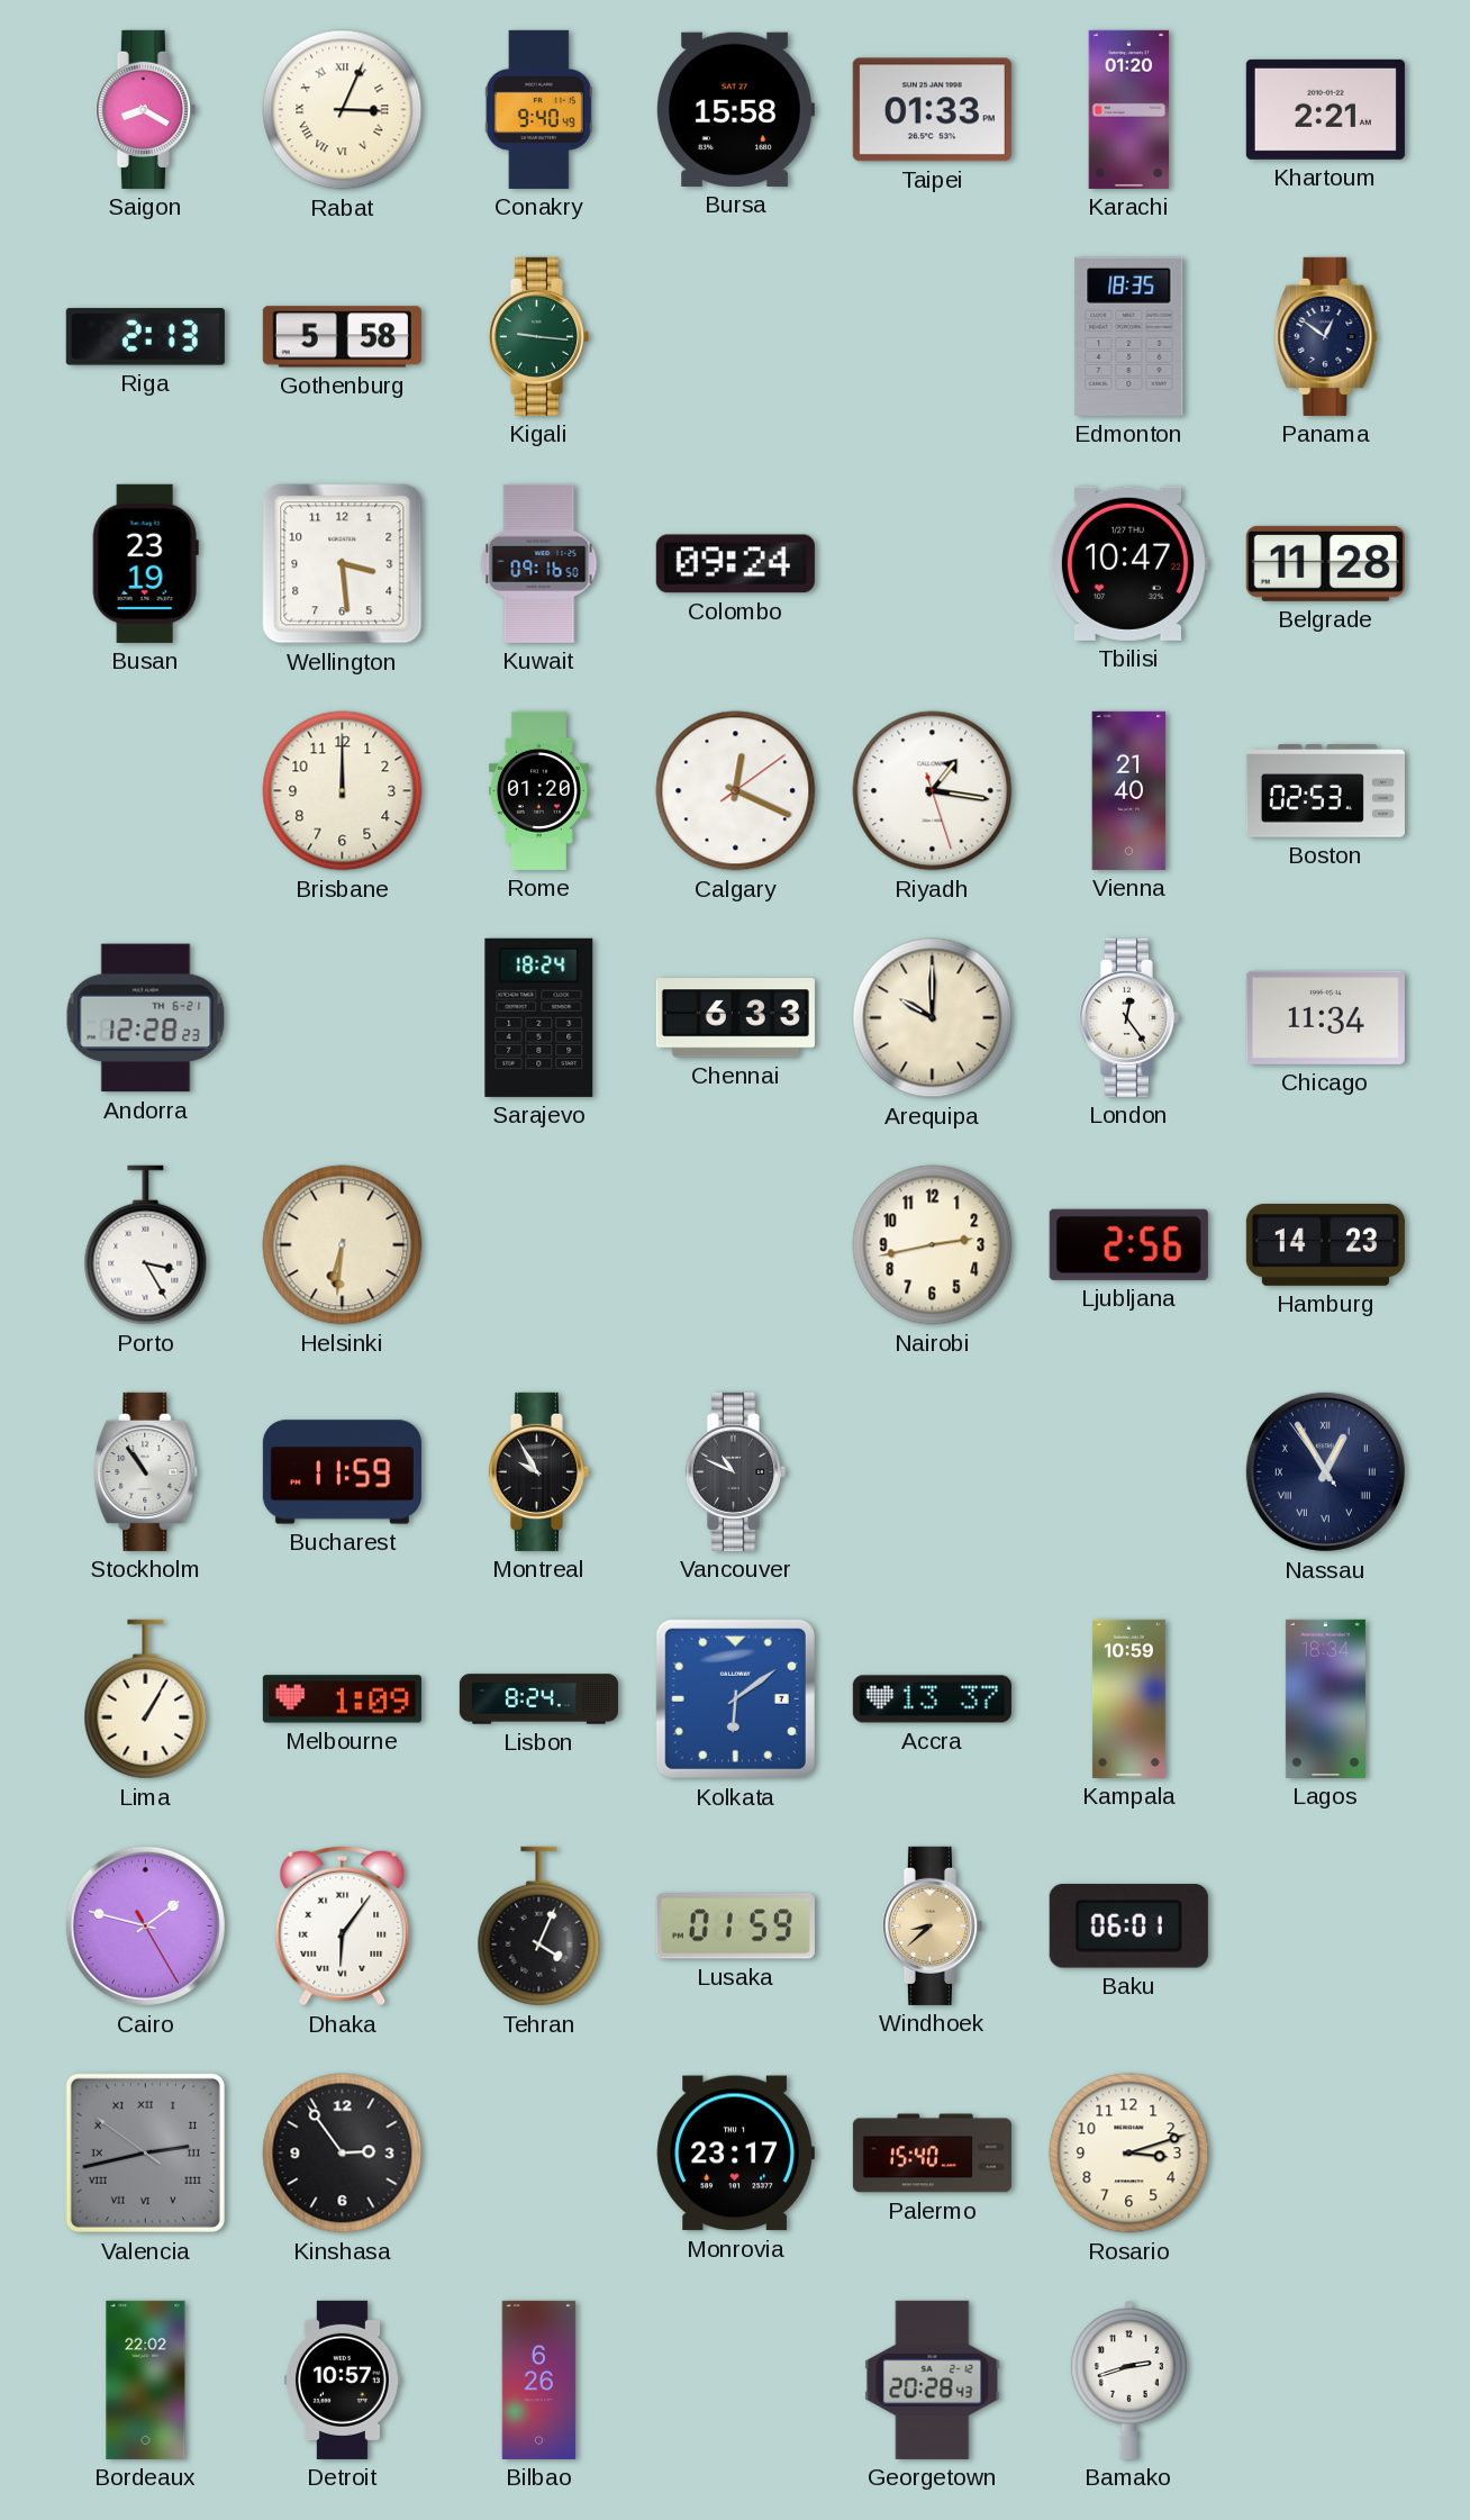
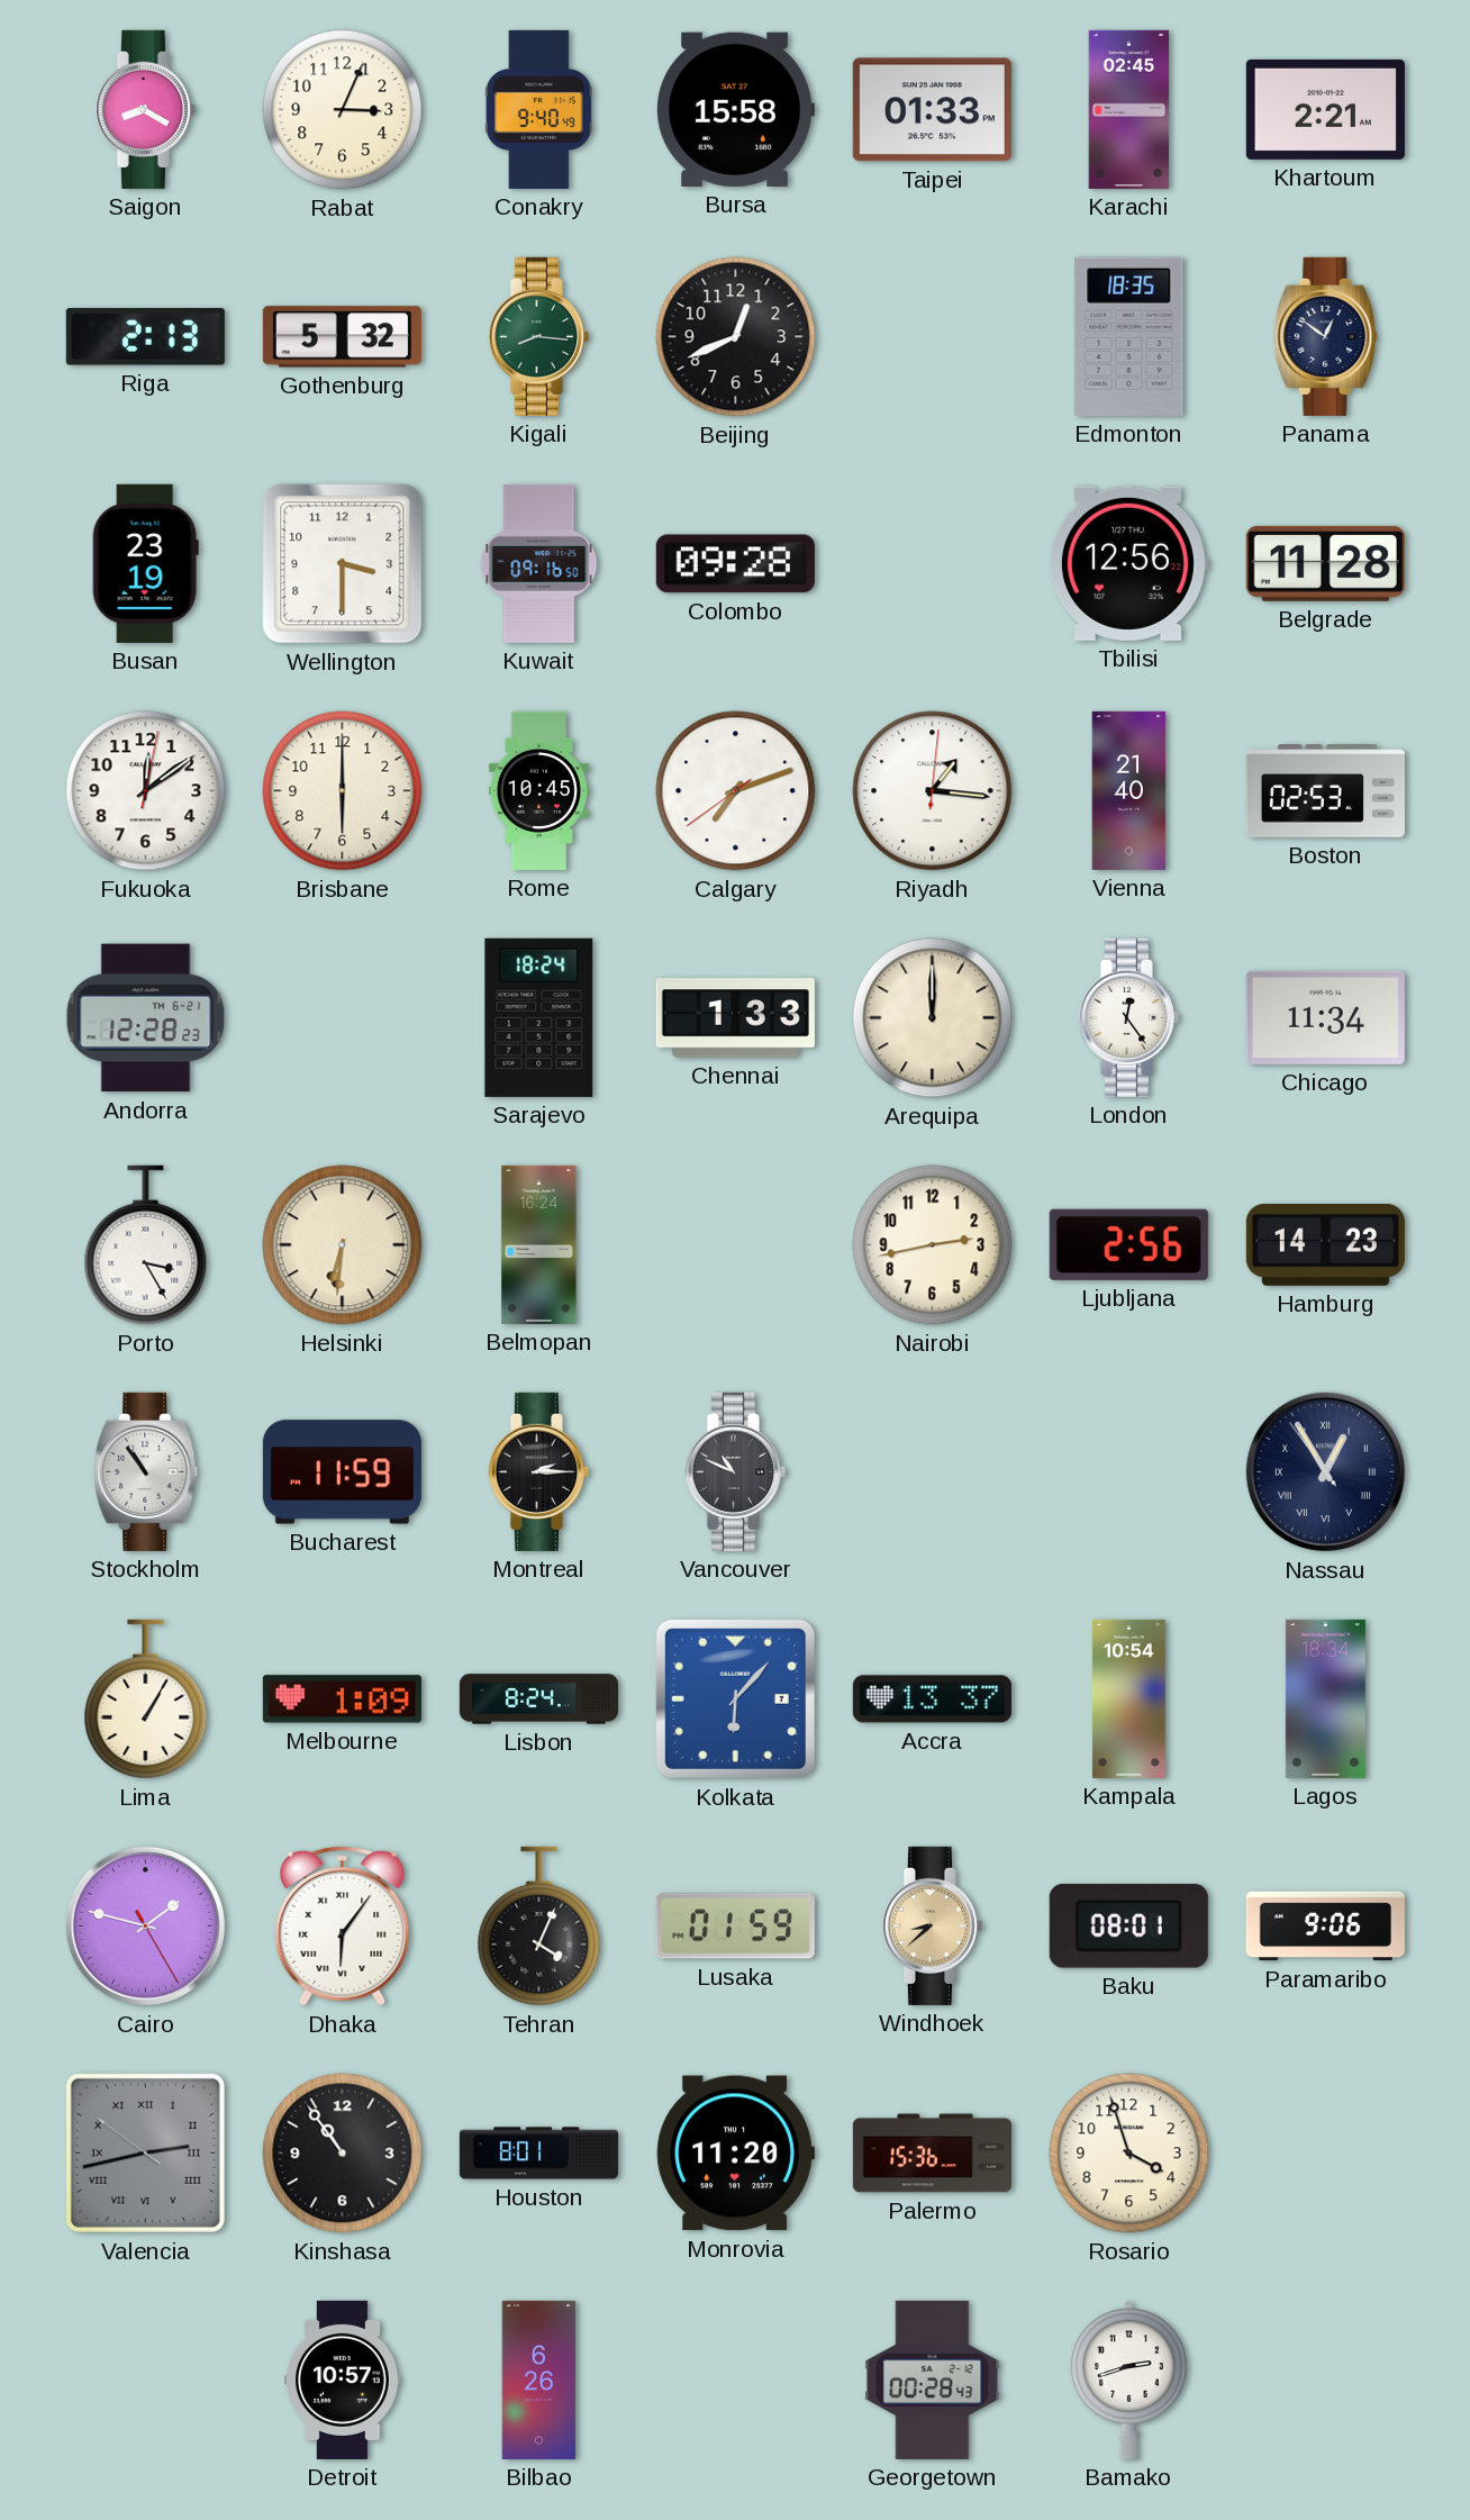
Rabat numerals: Roman -> Arabic
Karachi: 01:20 -> 02:45
Gothenburg: 5:58 -> 5:32
Kigali: 9:16 -> 8:16
Beijing: none -> 12:41
Wellington: 3:29 -> 3:30
Colombo: 09:24 -> 09:28
Tbilisi: 10:47 -> 12:56
Fukuoka: none -> 12:09
Brisbane: 12:00 -> 6:00
Rome: 01:20 -> 10:45
Calgary: 12:19 -> 7:11
Riyadh: 1:16:27 -> 1:16:01
Chennai: 6:33 -> 1:33
Arequipa: 10:00 -> 12:00
Belmopan: none -> 16:24
Montreal: 9:55 -> 2:15
Kolkata: 6:09 -> 6:07
Kampala: 10:59 -> 10:54
Baku: 06:01 -> 08:01
Paramaribo: none -> 9:06
Kinshasa: 2:54 -> 10:54
Houston: none -> 8:01
Monrovia: 23:17 -> 11:20
Palermo: 15:40 -> 15:36
Rosario: 3:12 -> 3:57
Bordeaux: 22:02 -> none
Georgetown: 20:28 -> 00:28
